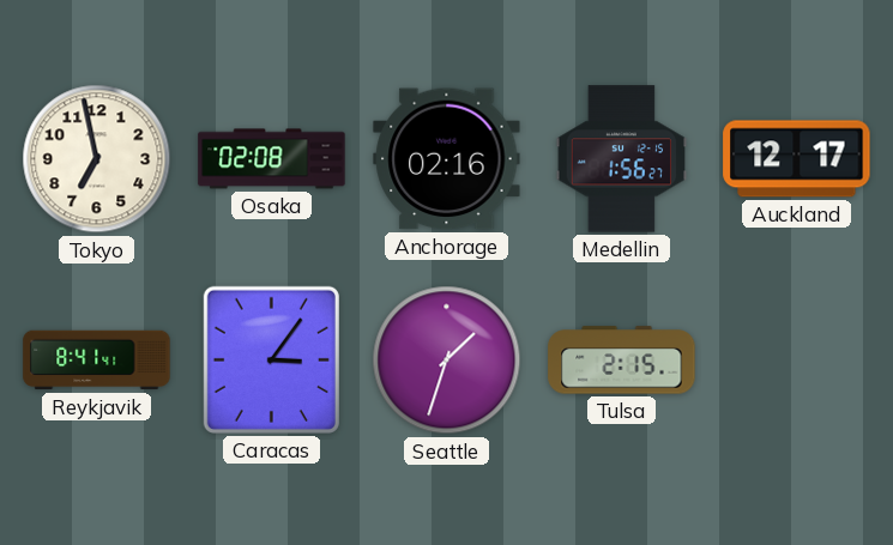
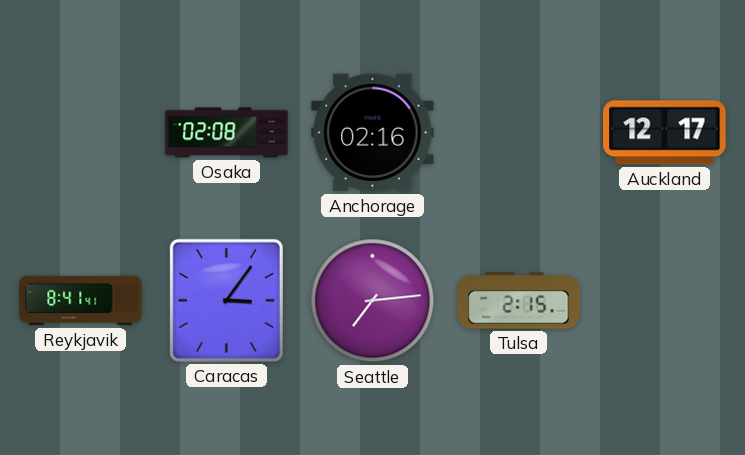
Tokyo: 6:58 -> none
Medellin: 1:56 -> none
Seattle: 1:33 -> 7:14
